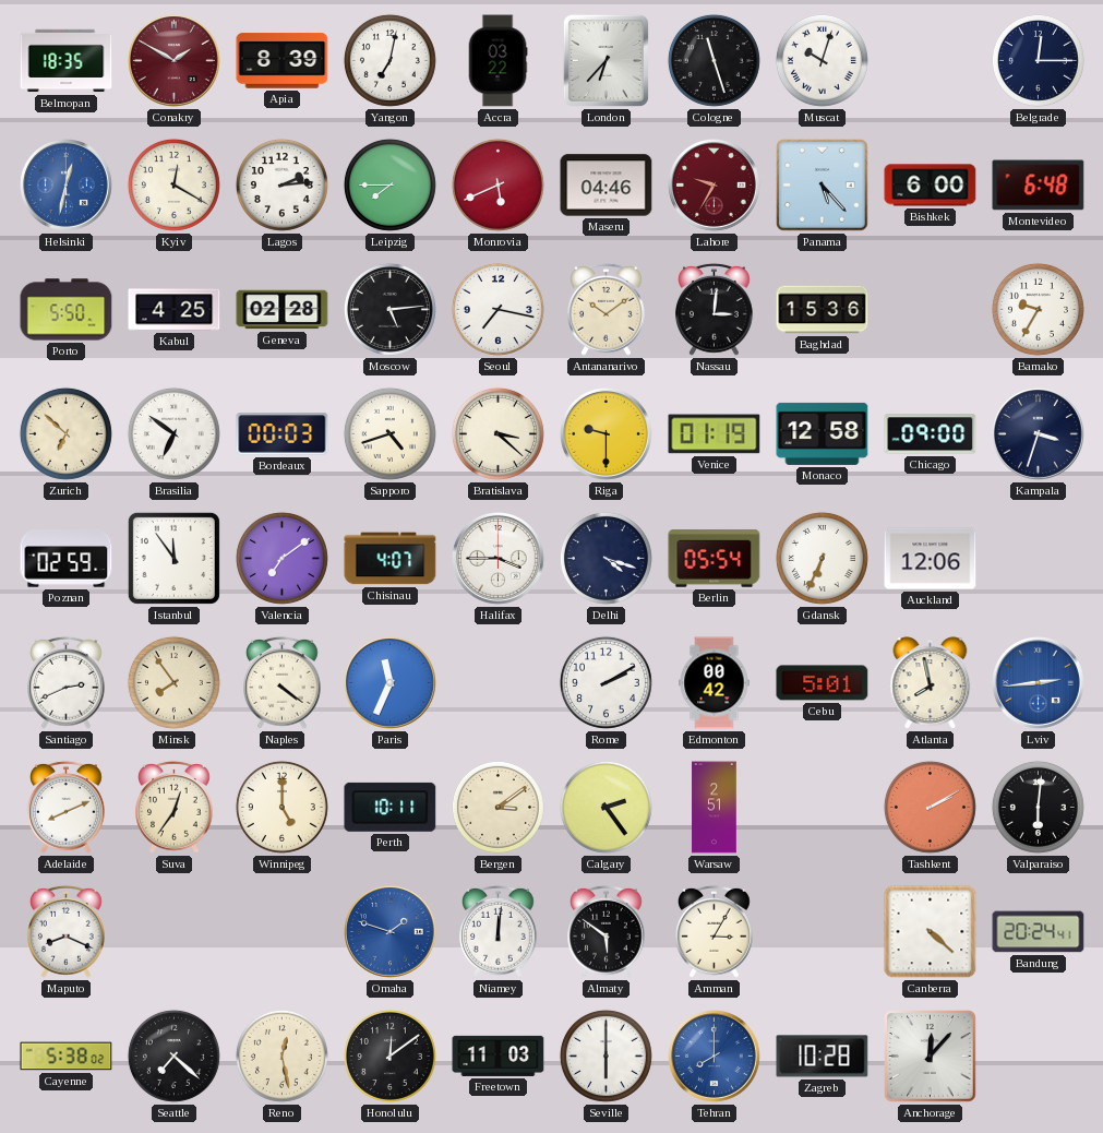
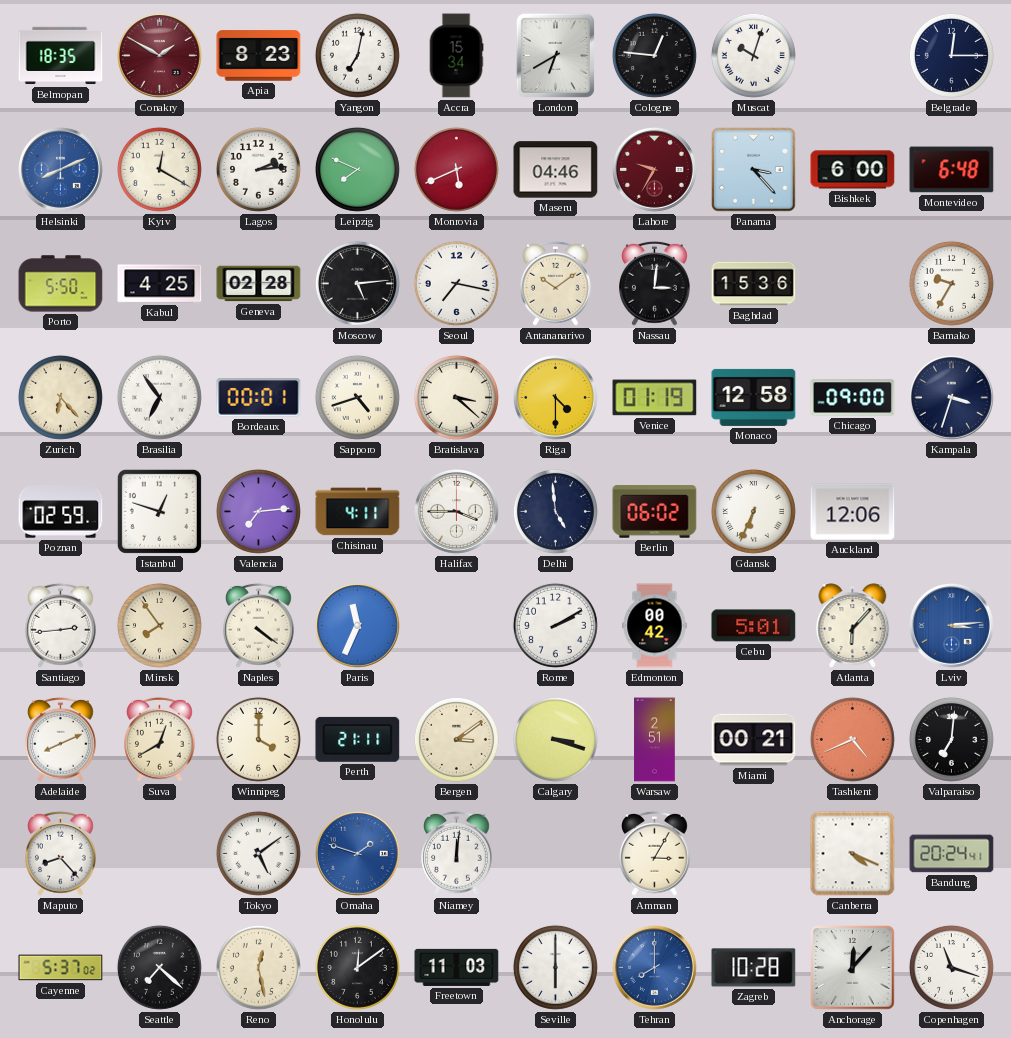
Apia: 8:39 -> 8:23
Accra: 03:22 -> 15:34
London: 6:37 -> 6:40
Cologne: 11:27 -> 12:46
Helsinki: 12:32 -> 8:11
Leipzig: 7:45 -> 7:49
Panama: 5:23 -> 3:23
Zurich: 6:52 -> 6:23
Brasilia: 6:51 -> 6:54
Bordeaux: 00:03 -> 00:01
Riga: 9:30 -> 4:30
Istanbul: 11:54 -> 12:48
Valencia: 7:09 -> 7:14
Chisinau: 4:07 -> 4:11
Delhi: 4:18 -> 4:59
Berlin: 05:54 -> 06:02
Santiago: 2:41 -> 2:44
Atlanta: 7:58 -> 6:07
Lviv: 2:44 -> 3:14
Suva: 12:36 -> 12:40
Winnipeg: 5:00 -> 4:00
Perth: 10:11 -> 21:11
Calgary: 2:24 -> 3:18
Miami: none -> 00:21
Tashkent: 2:10 -> 4:41
Valparaiso: 6:01 -> 7:01
Maputo: 8:19 -> 8:23
Tokyo: none -> 5:09
Almaty: 5:51 -> none
Canberra: 4:22 -> 4:19
Cayenne: 5:38 -> 5:37
Copenhagen: none -> 11:18
